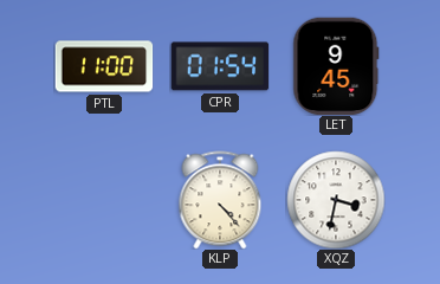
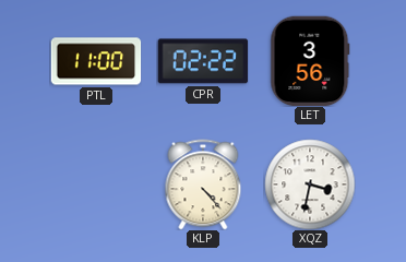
CPR: 01:54 -> 02:22
LET: 9:45 -> 3:56
